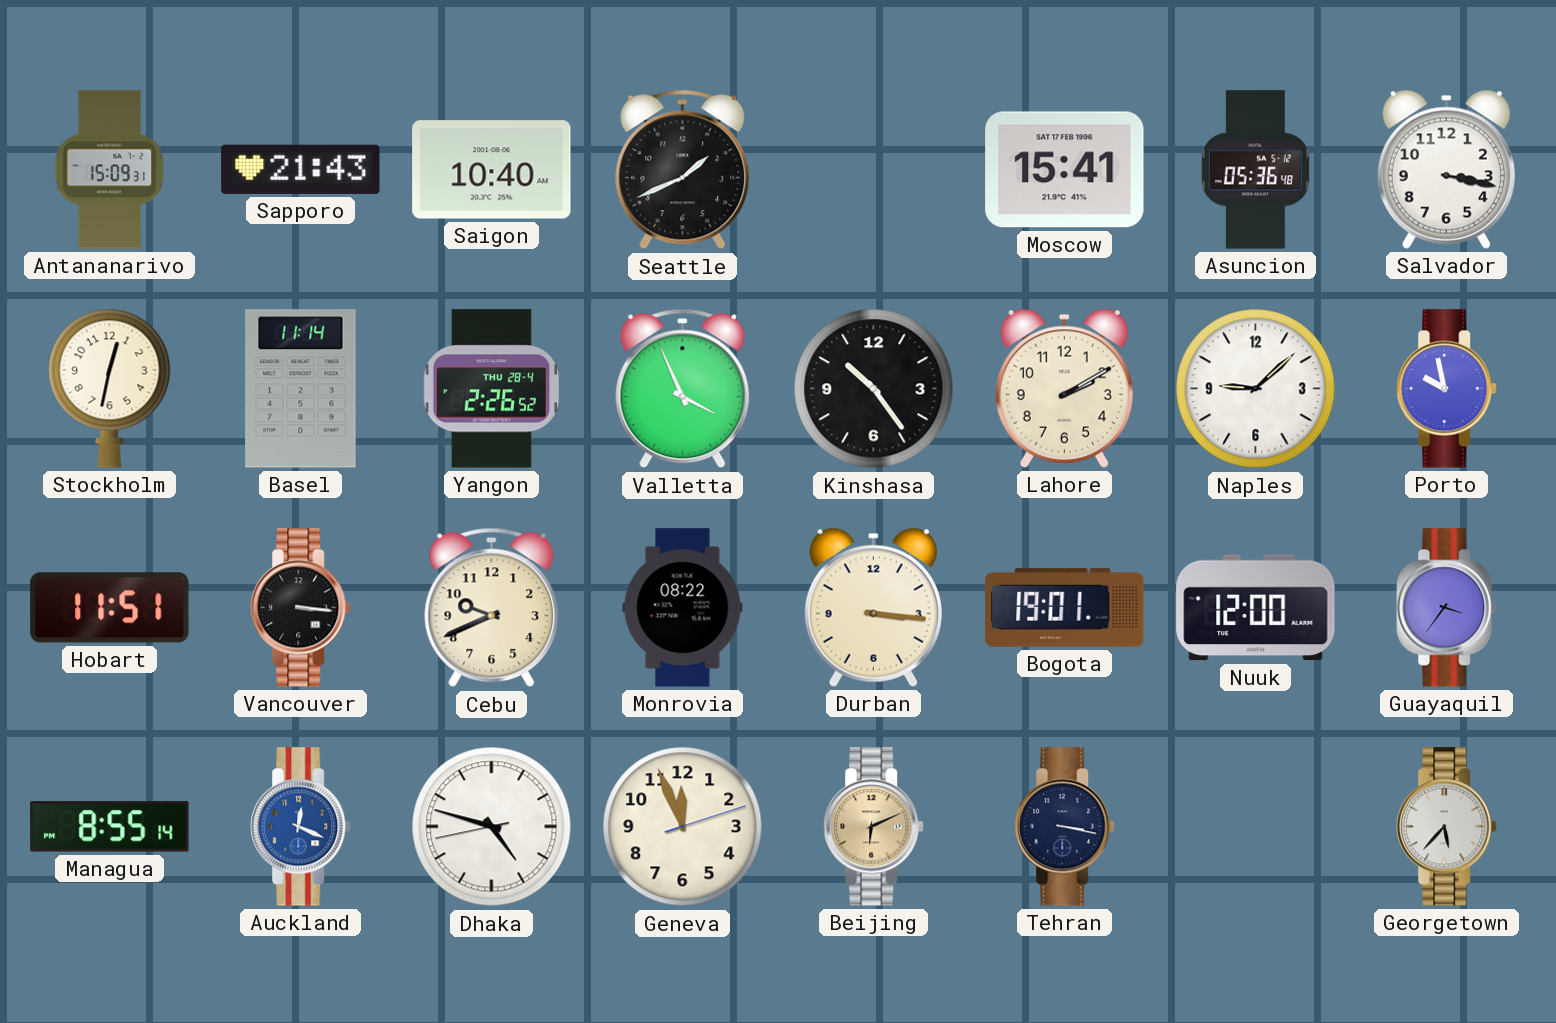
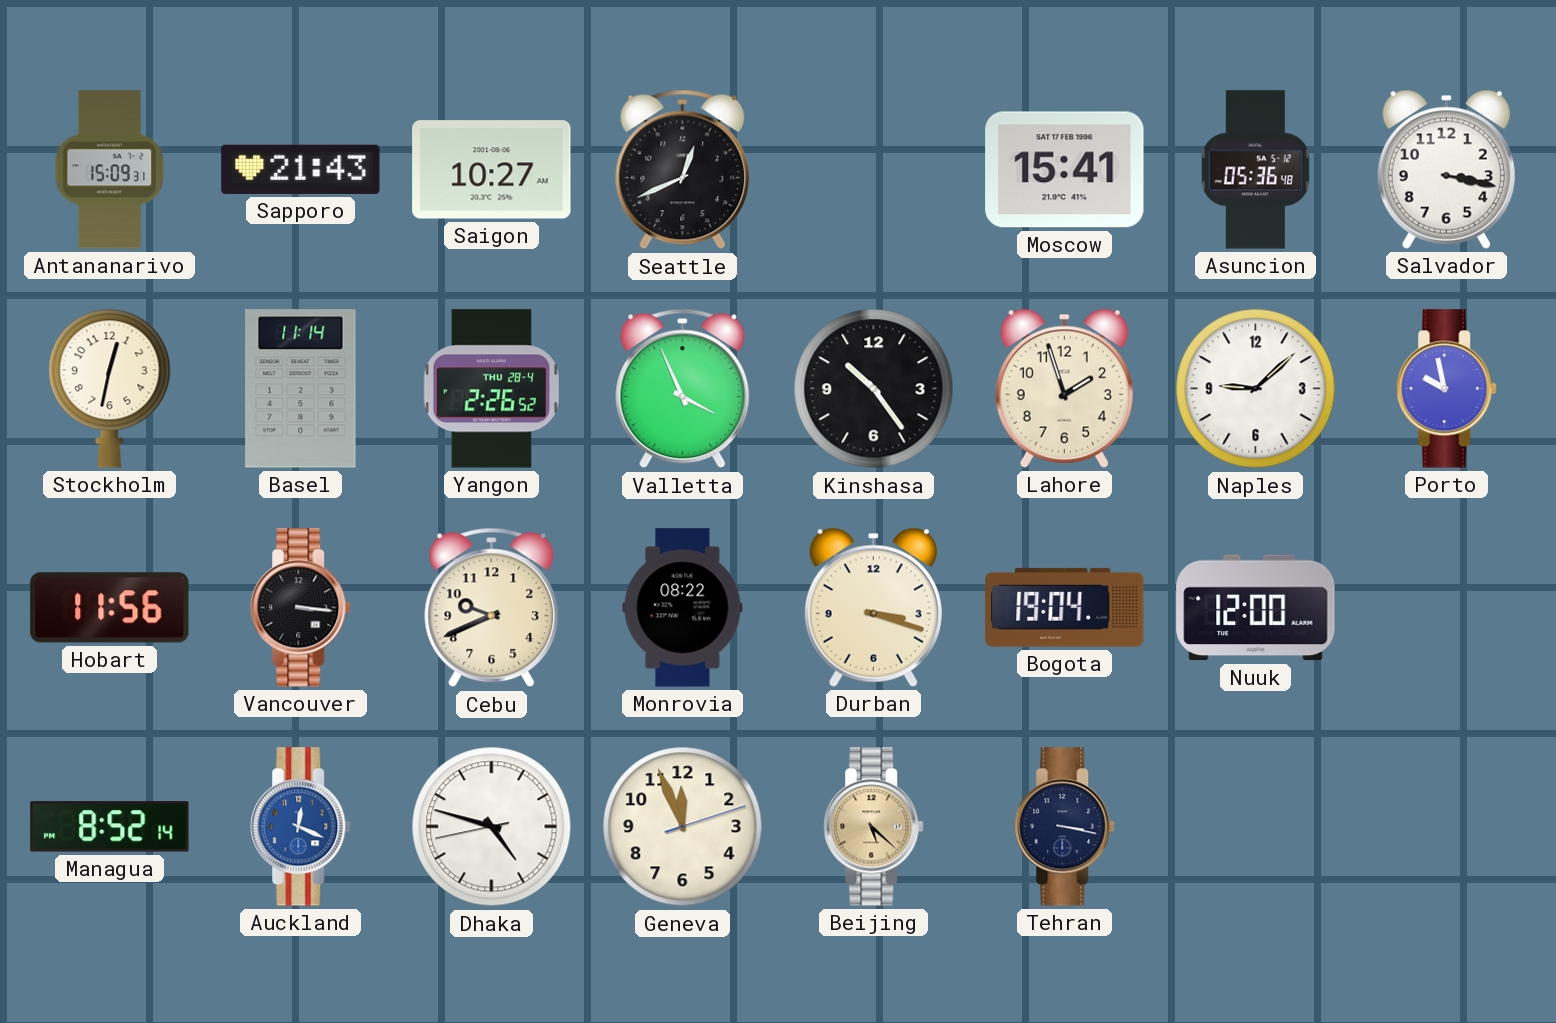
Saigon: 10:40 -> 10:27
Seattle: 1:41 -> 12:41
Lahore: 2:10 -> 1:57
Hobart: 11:51 -> 11:56
Durban: 3:16 -> 3:18
Bogota: 19:01 -> 19:04
Guayaquil: 3:36 -> none
Managua: 8:55 -> 8:52
Beijing: 6:11 -> 5:22
Georgetown: 5:37 -> none
